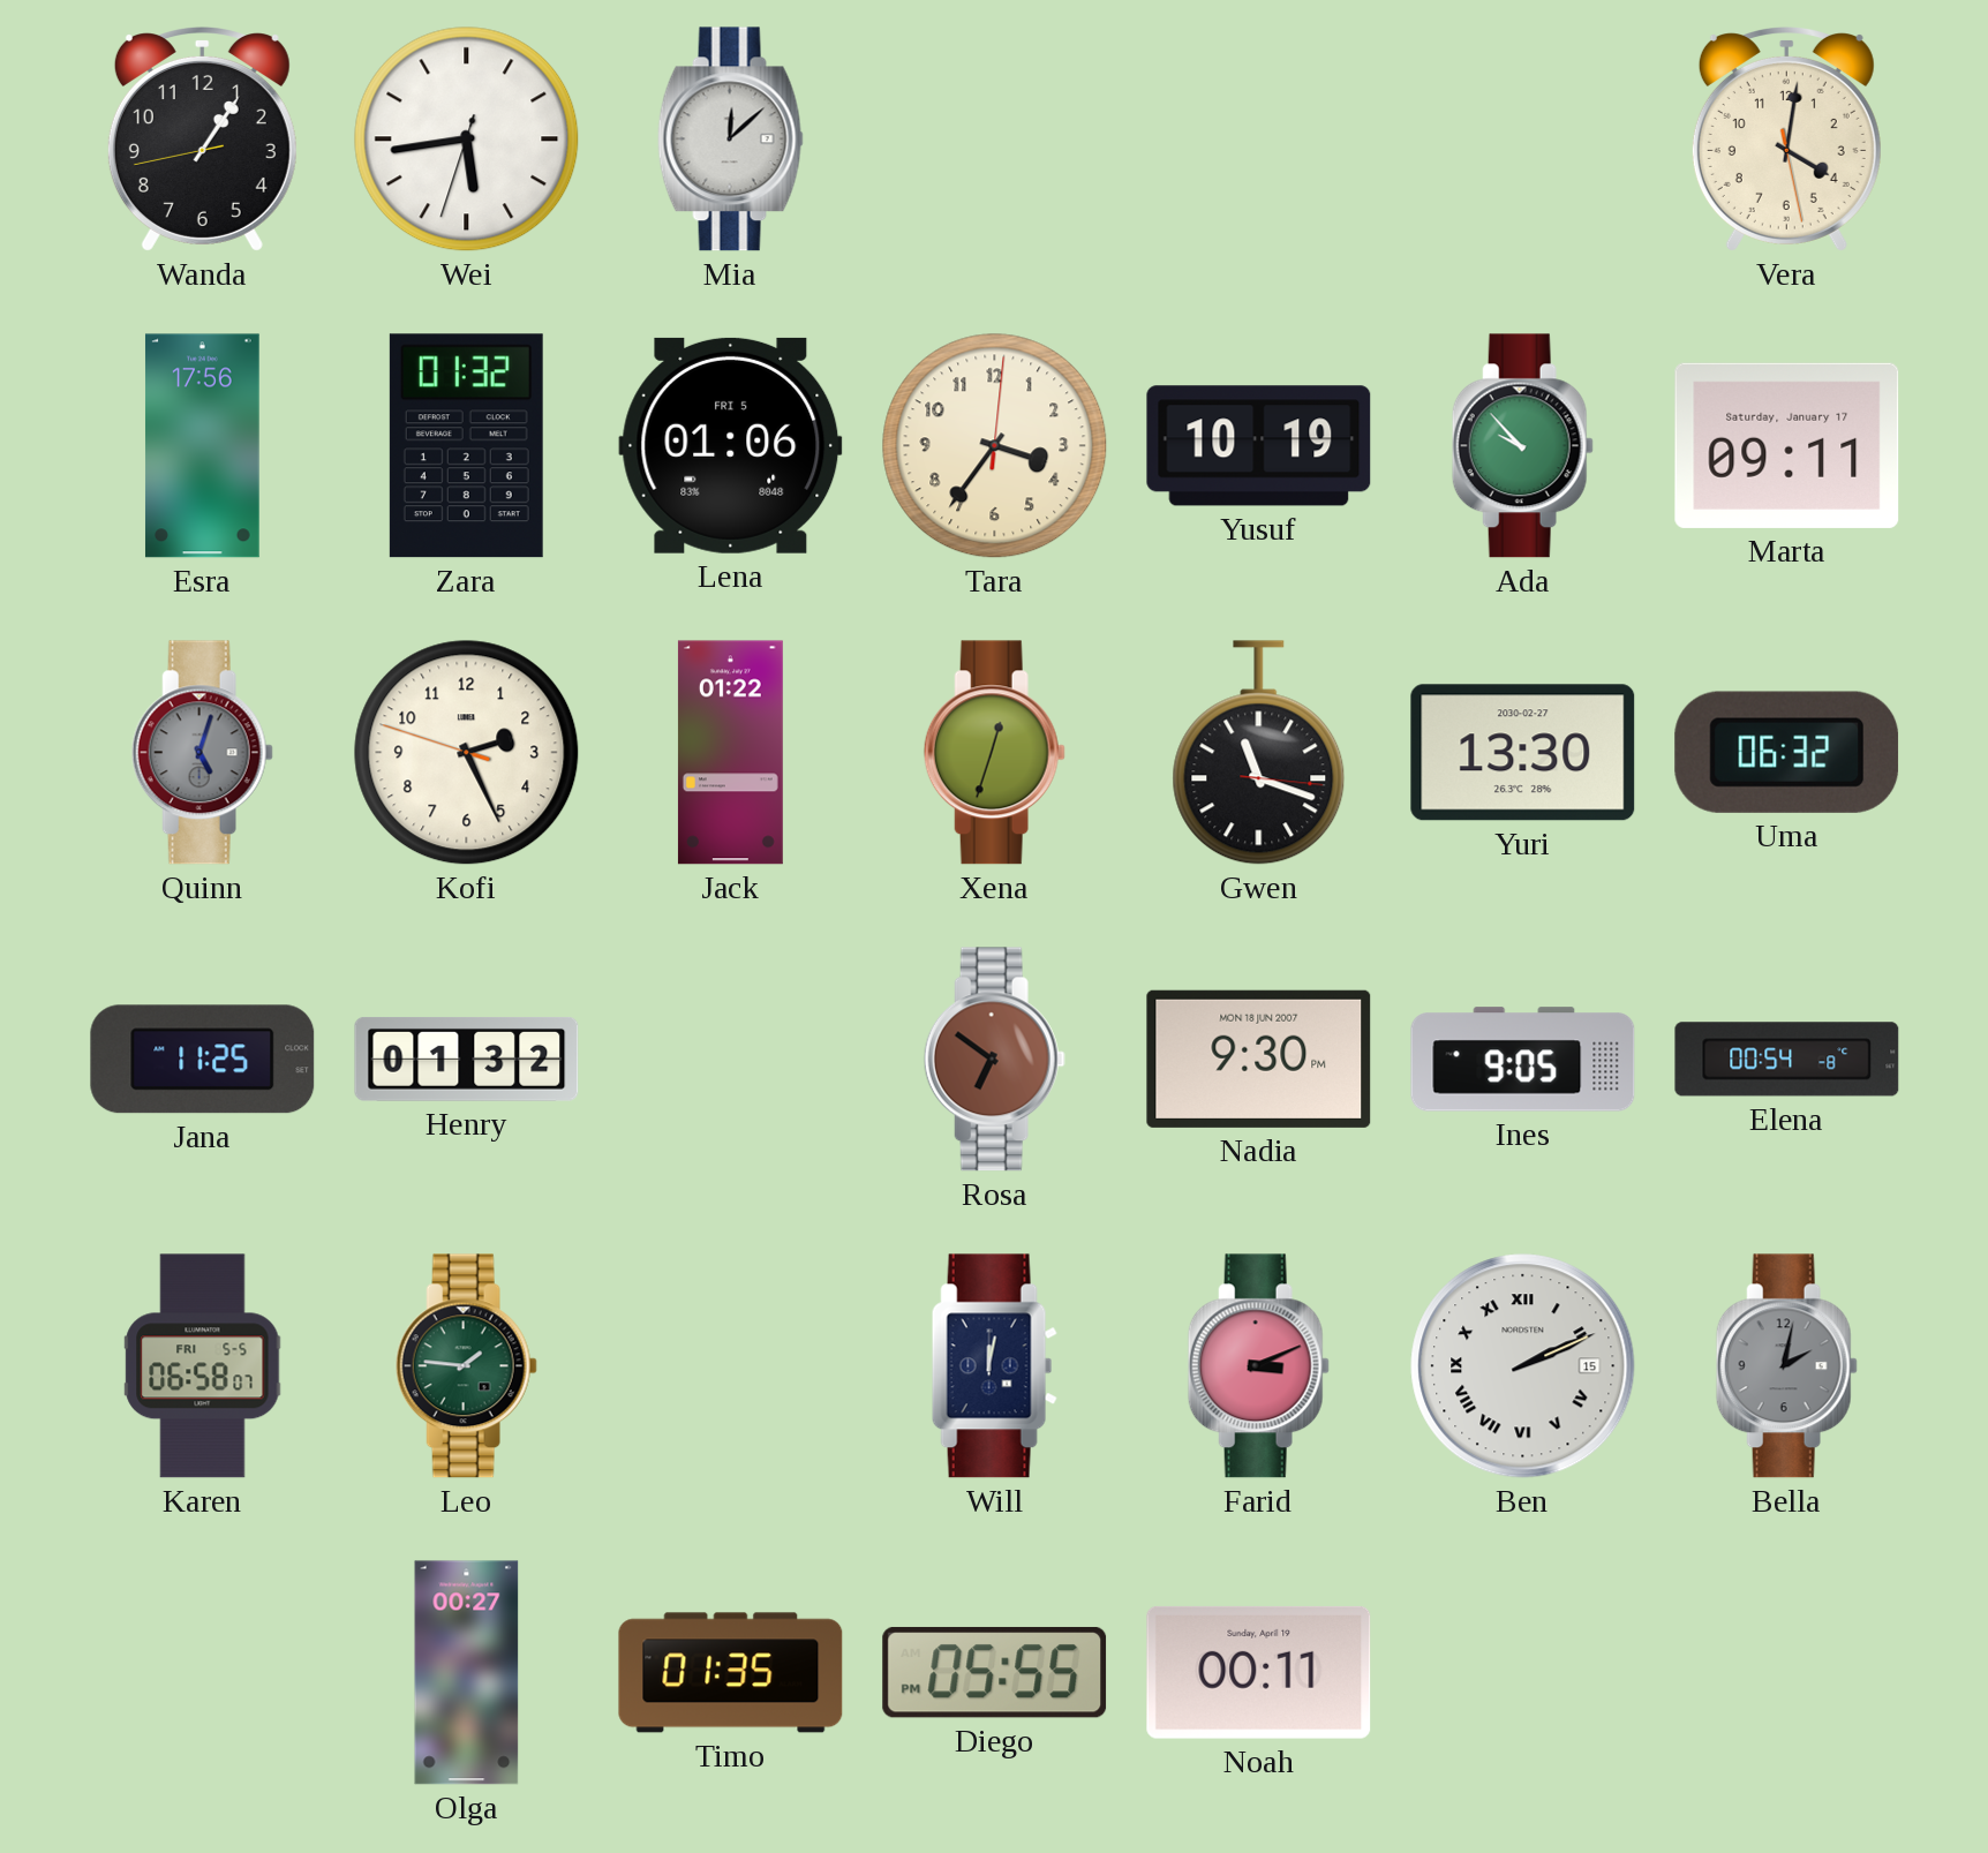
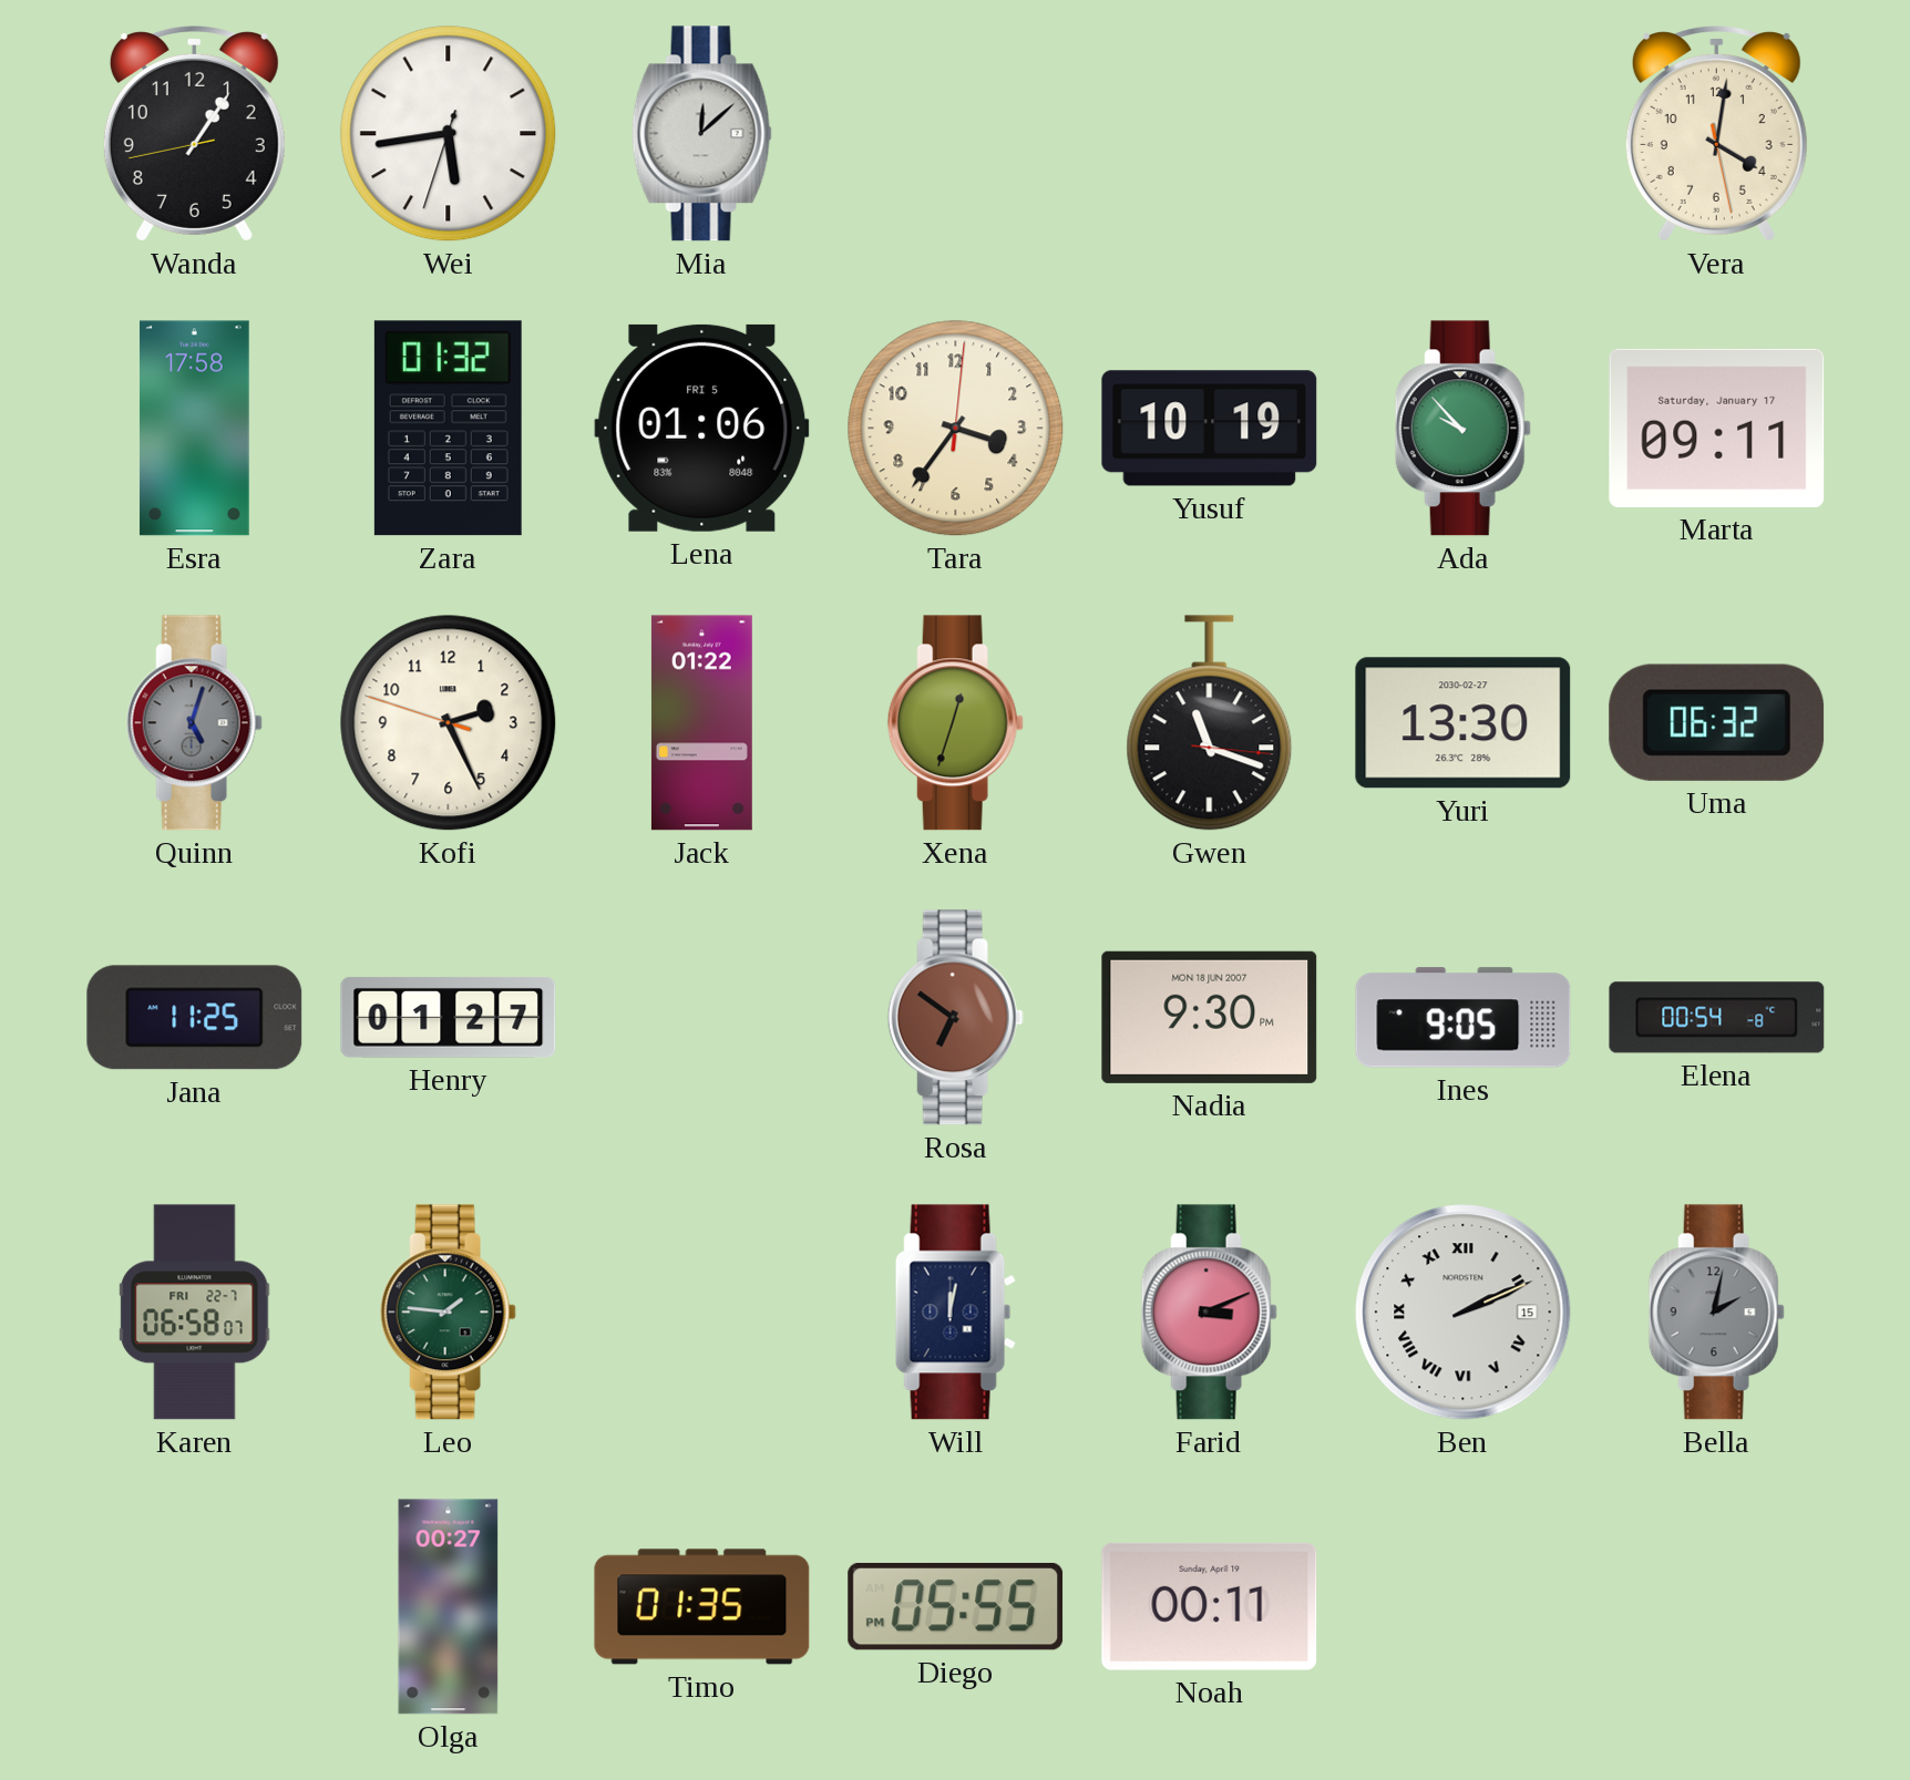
Esra: 17:56 -> 17:58
Henry: 01:32 -> 01:27
Karen date: FRI 5-5 -> FRI 22-7
